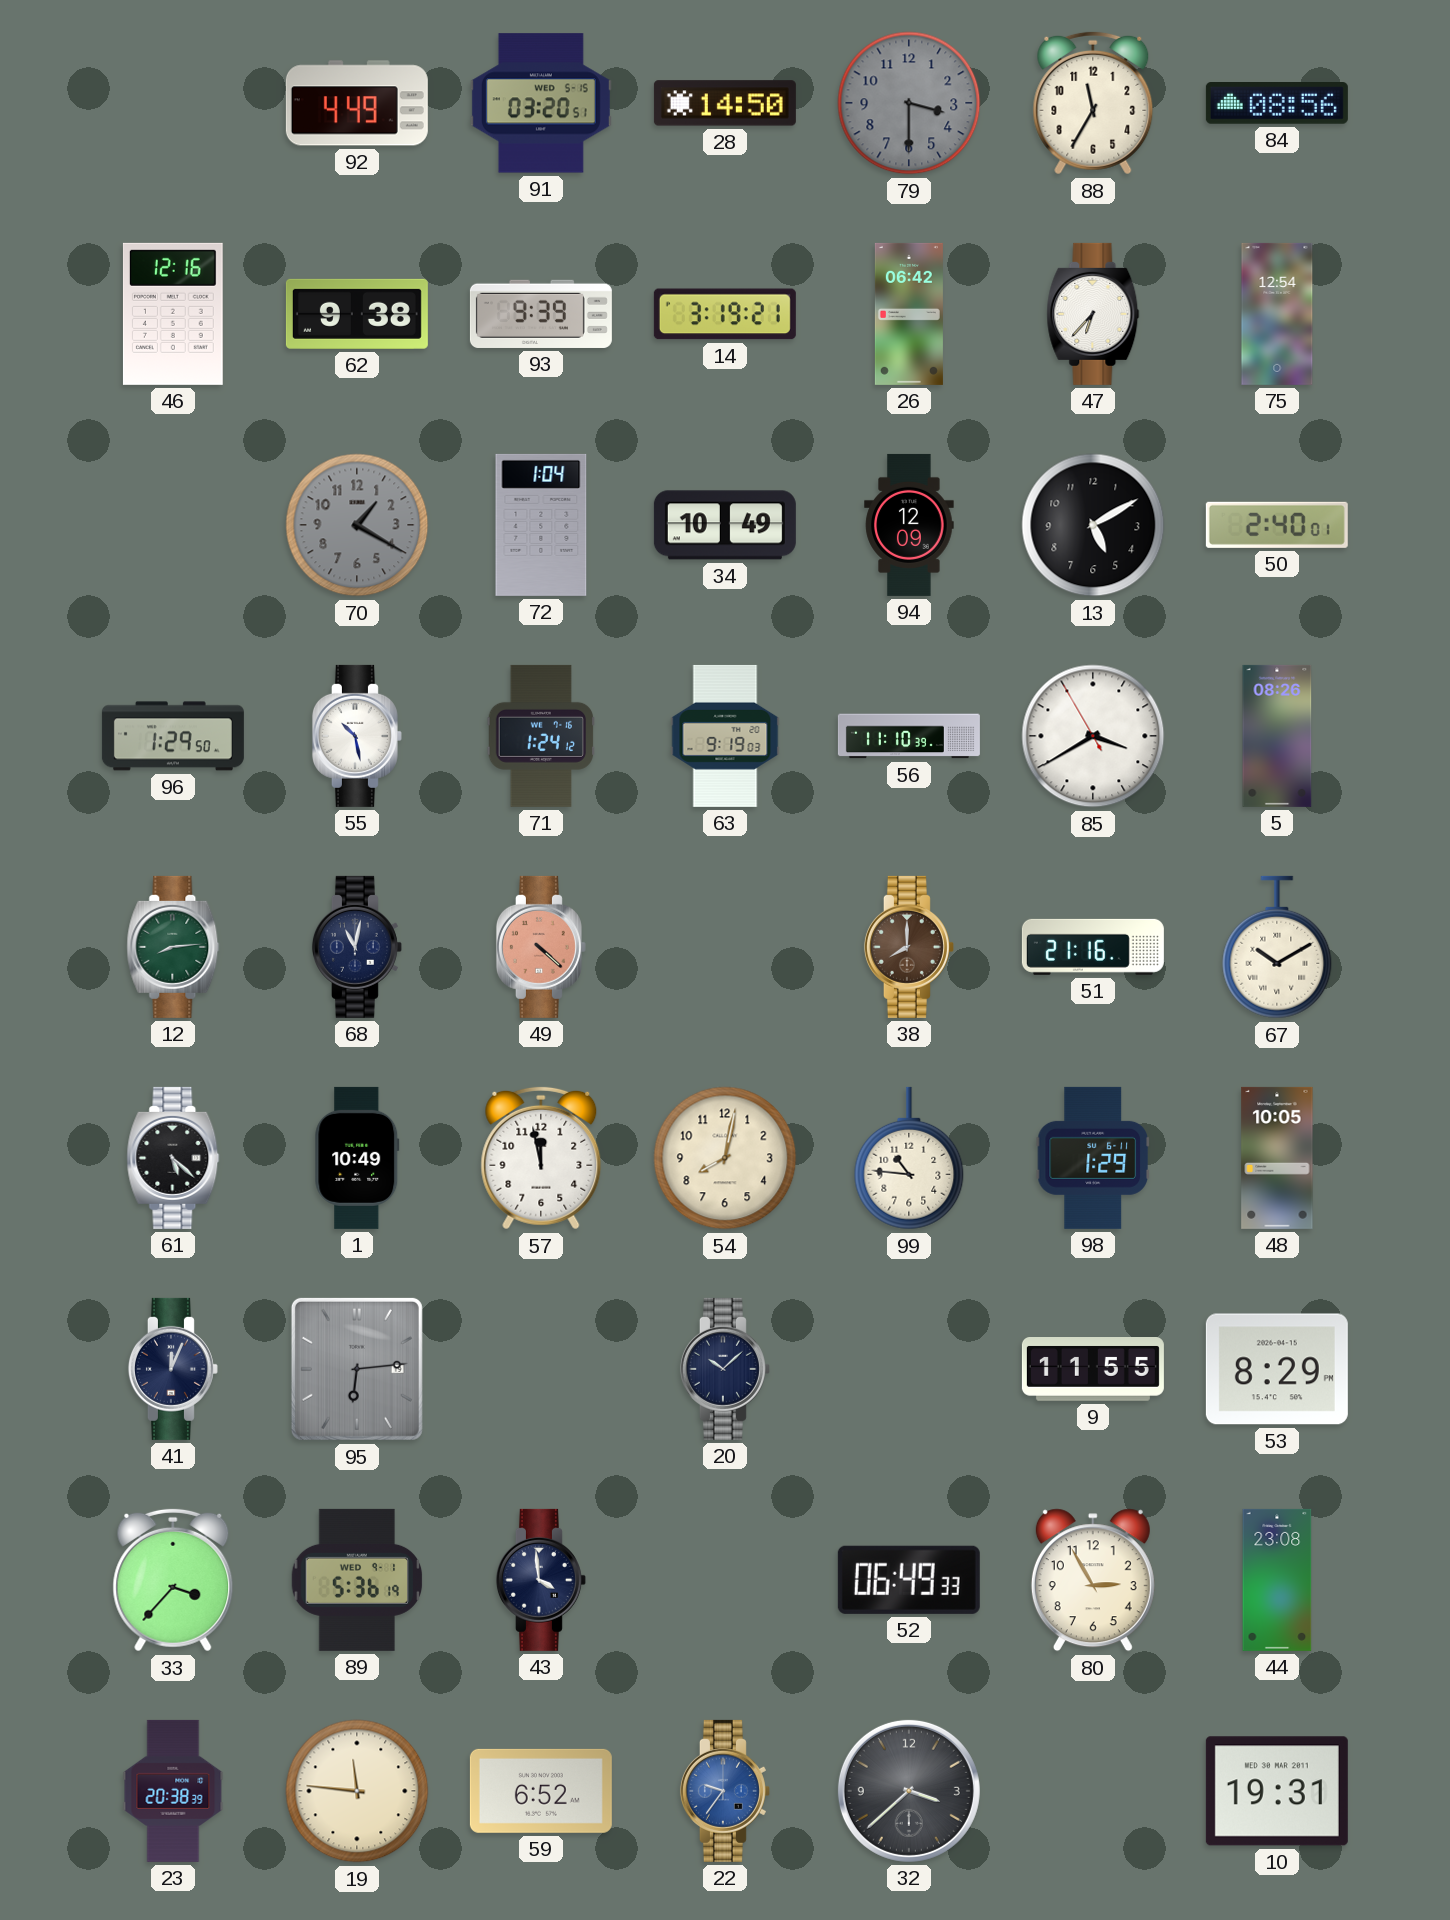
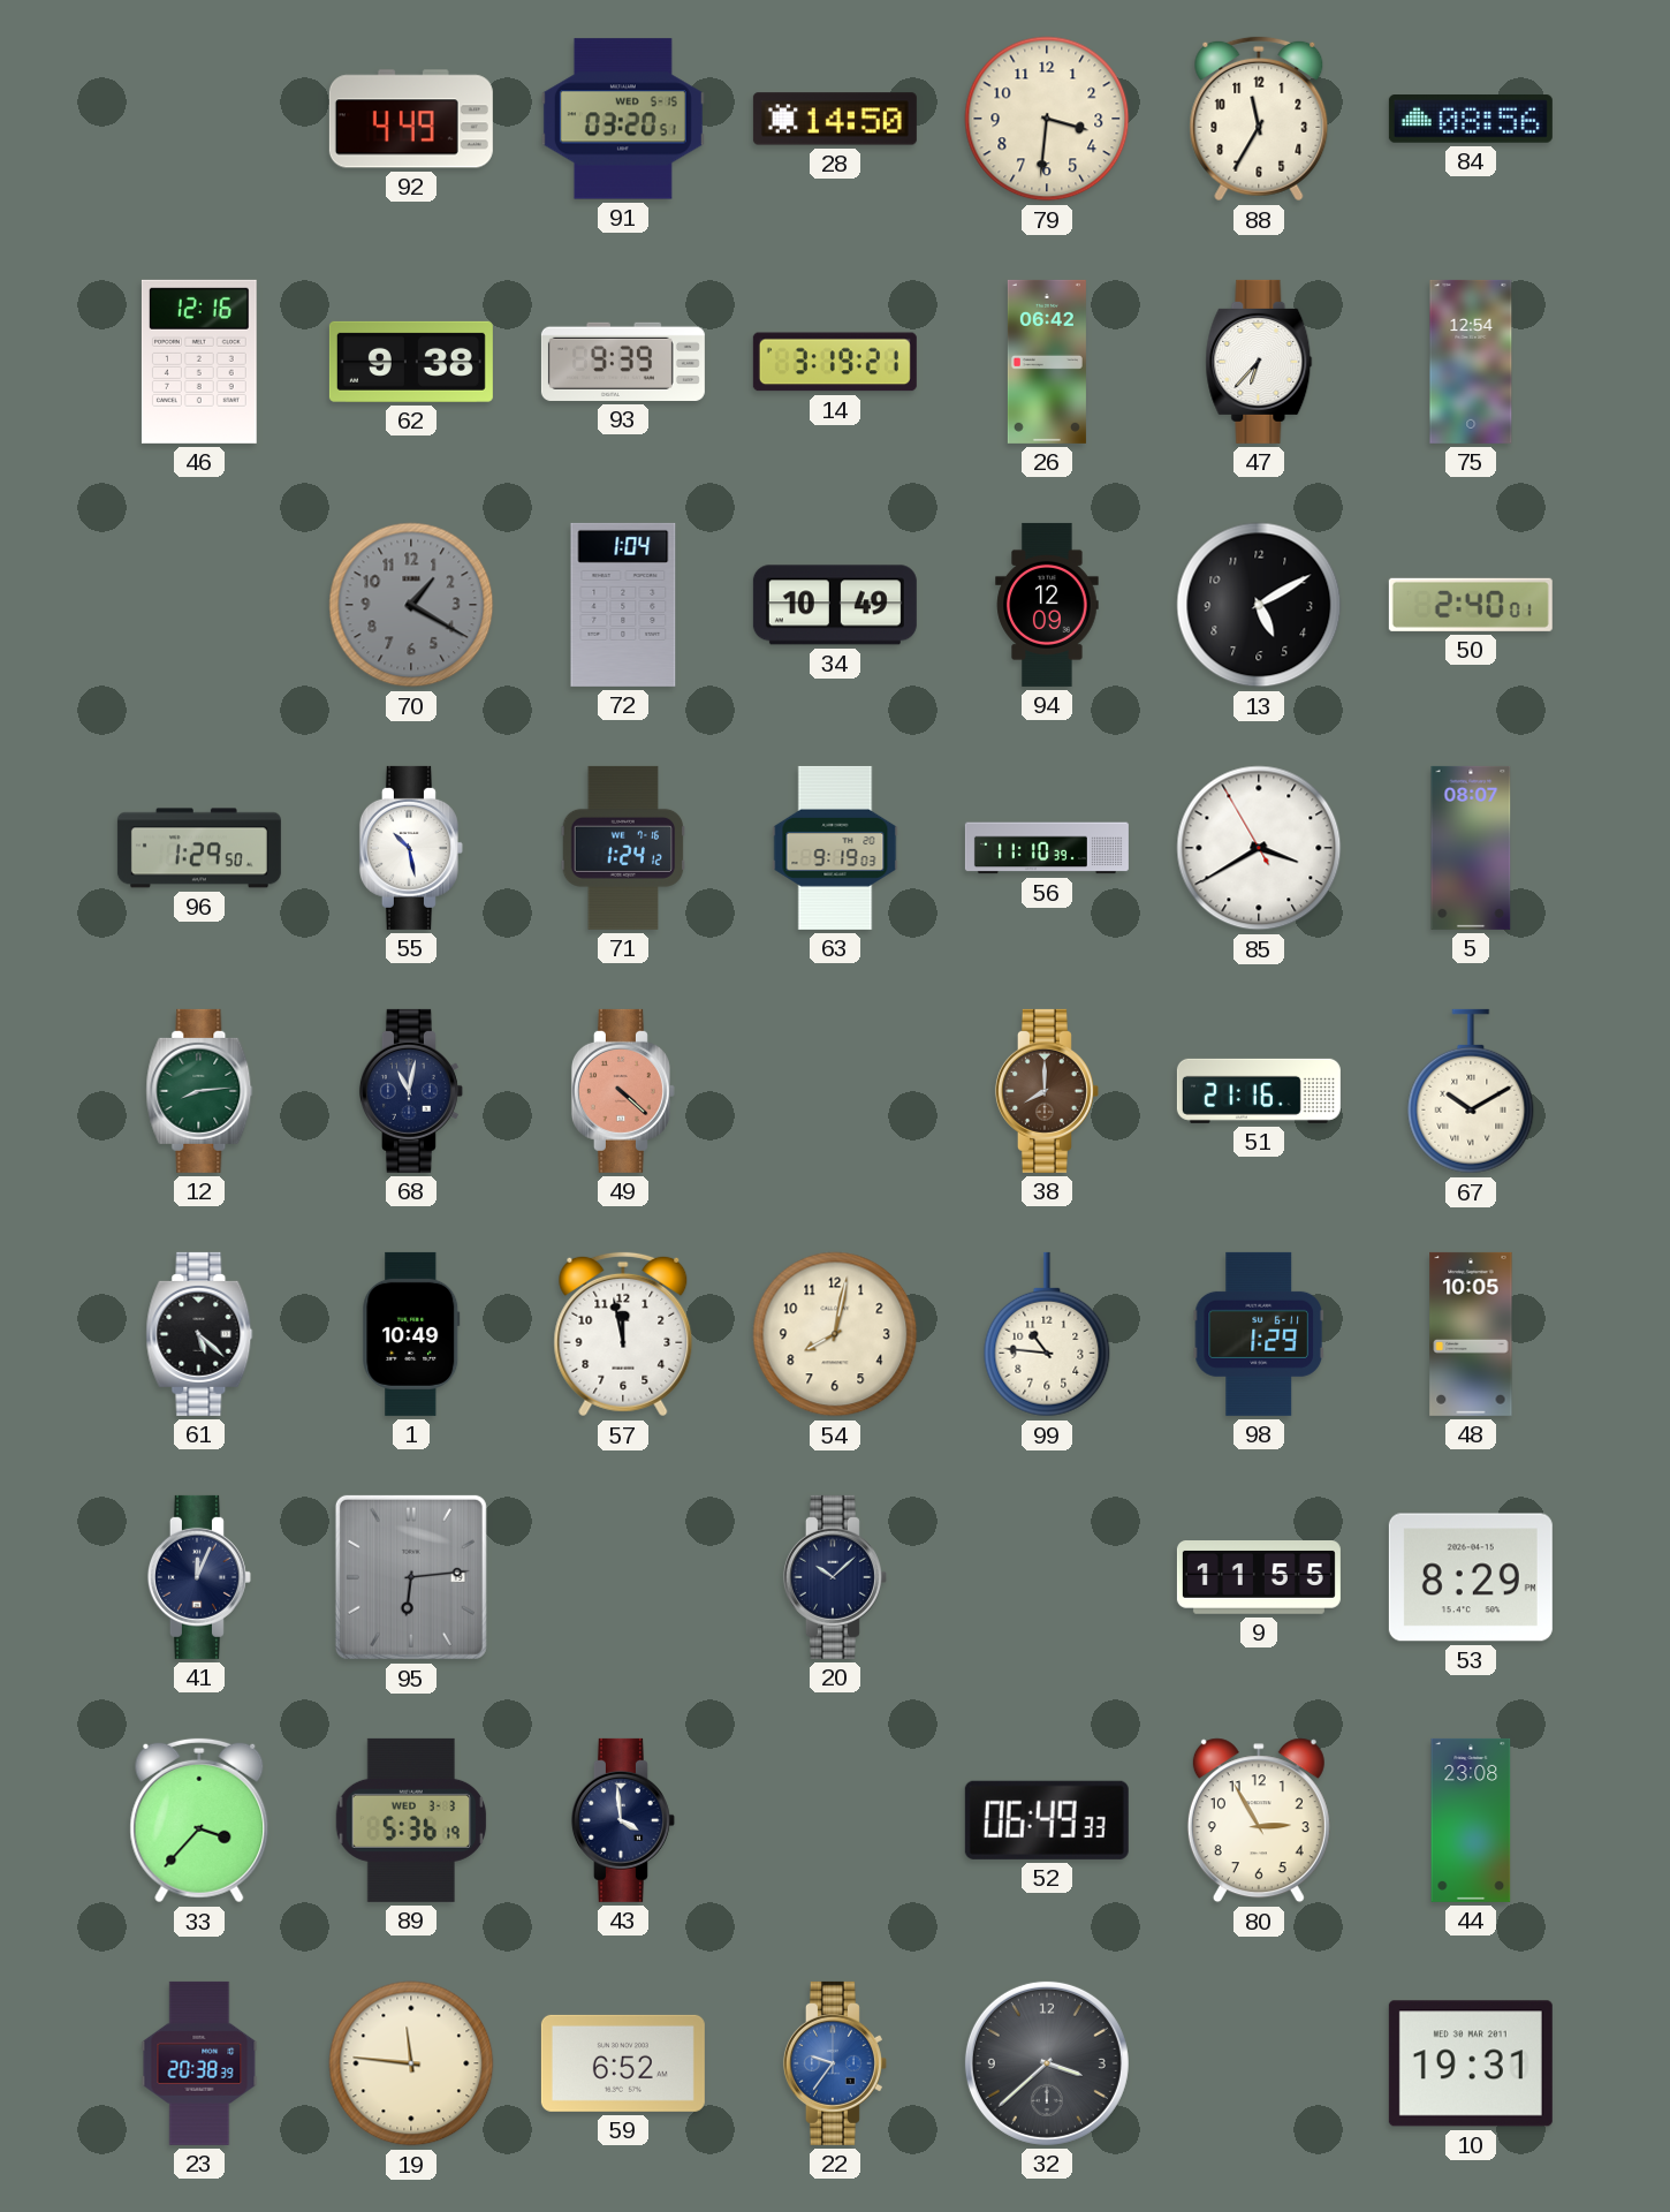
79: 3:30 -> 3:31
79 dial: grey -> cream
5: 08:26 -> 08:07
89 date: WED 9-1 -> WED 3-3
